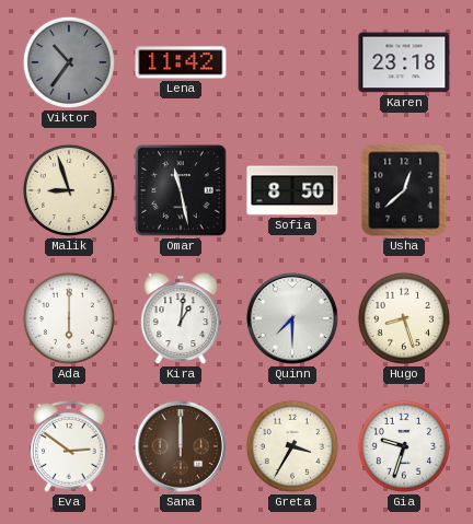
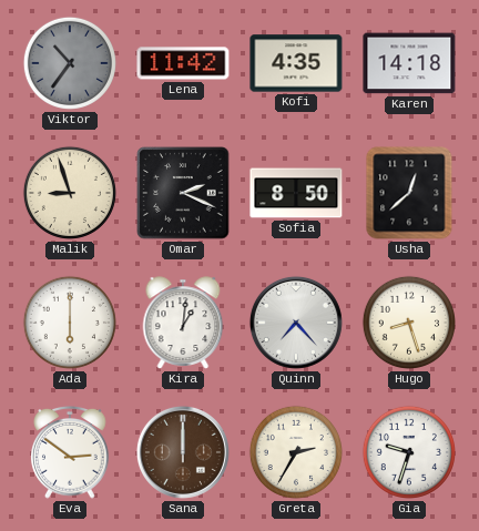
Kofi: none -> 4:35
Karen: 23:18 -> 14:18
Omar: 11:28 -> 2:19
Quinn: 7:30 -> 7:23
Greta: 3:35 -> 2:35
